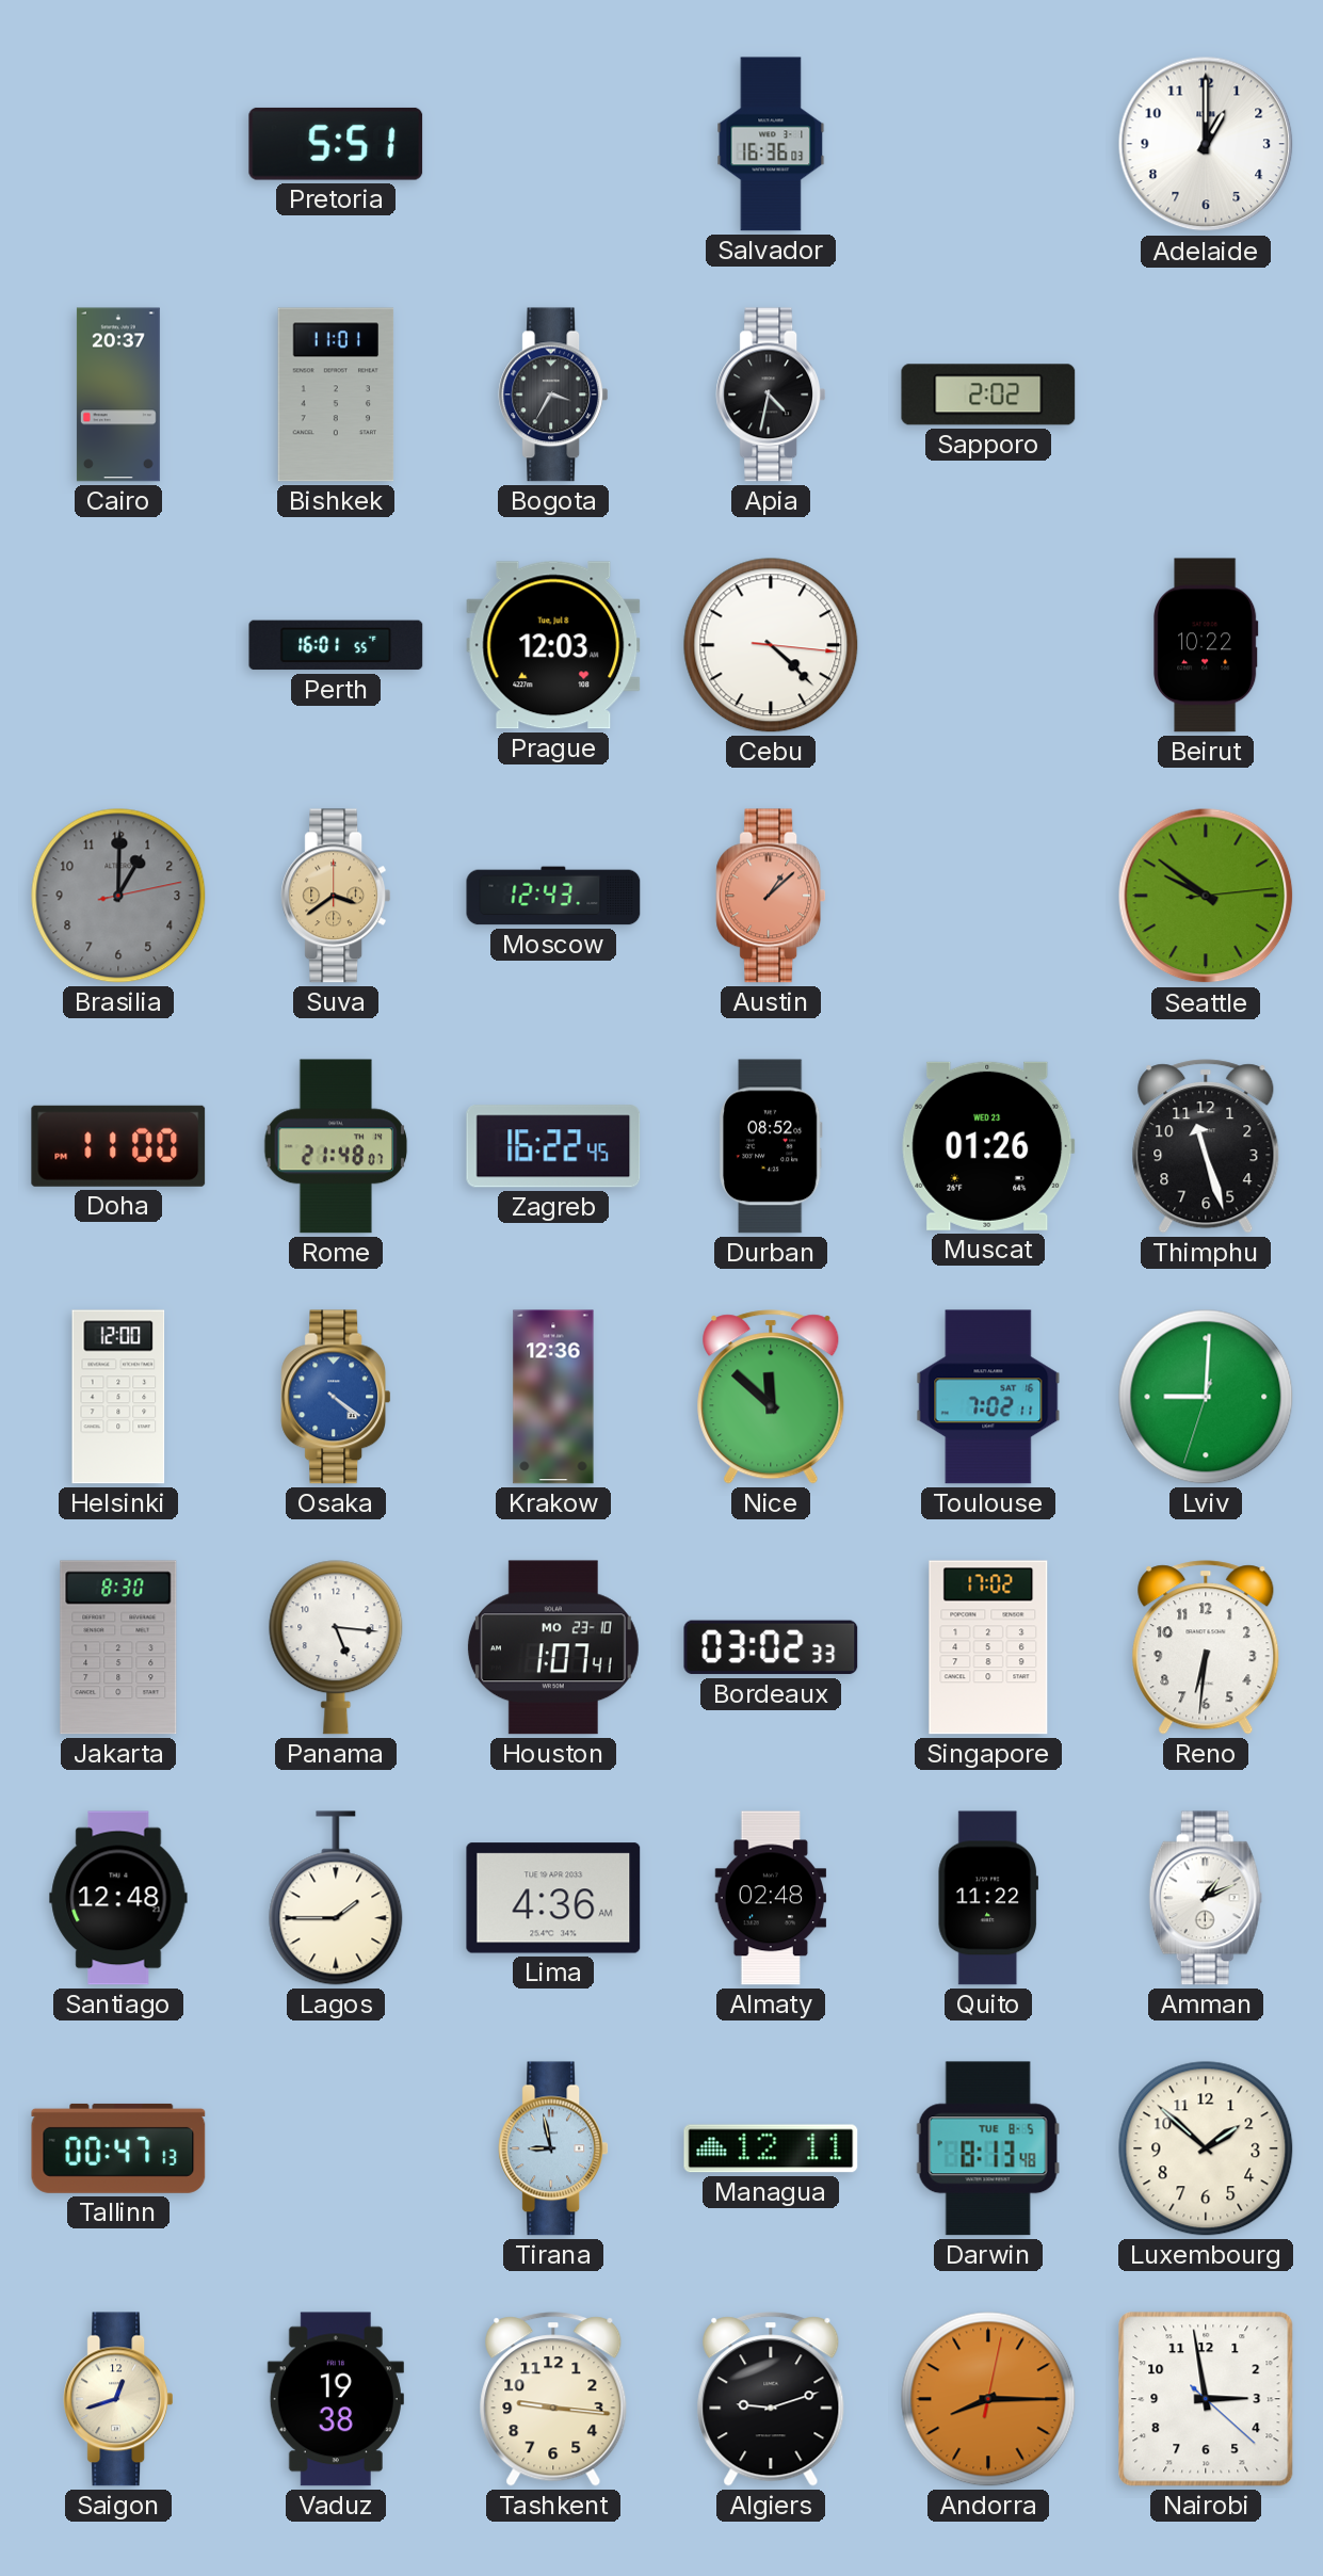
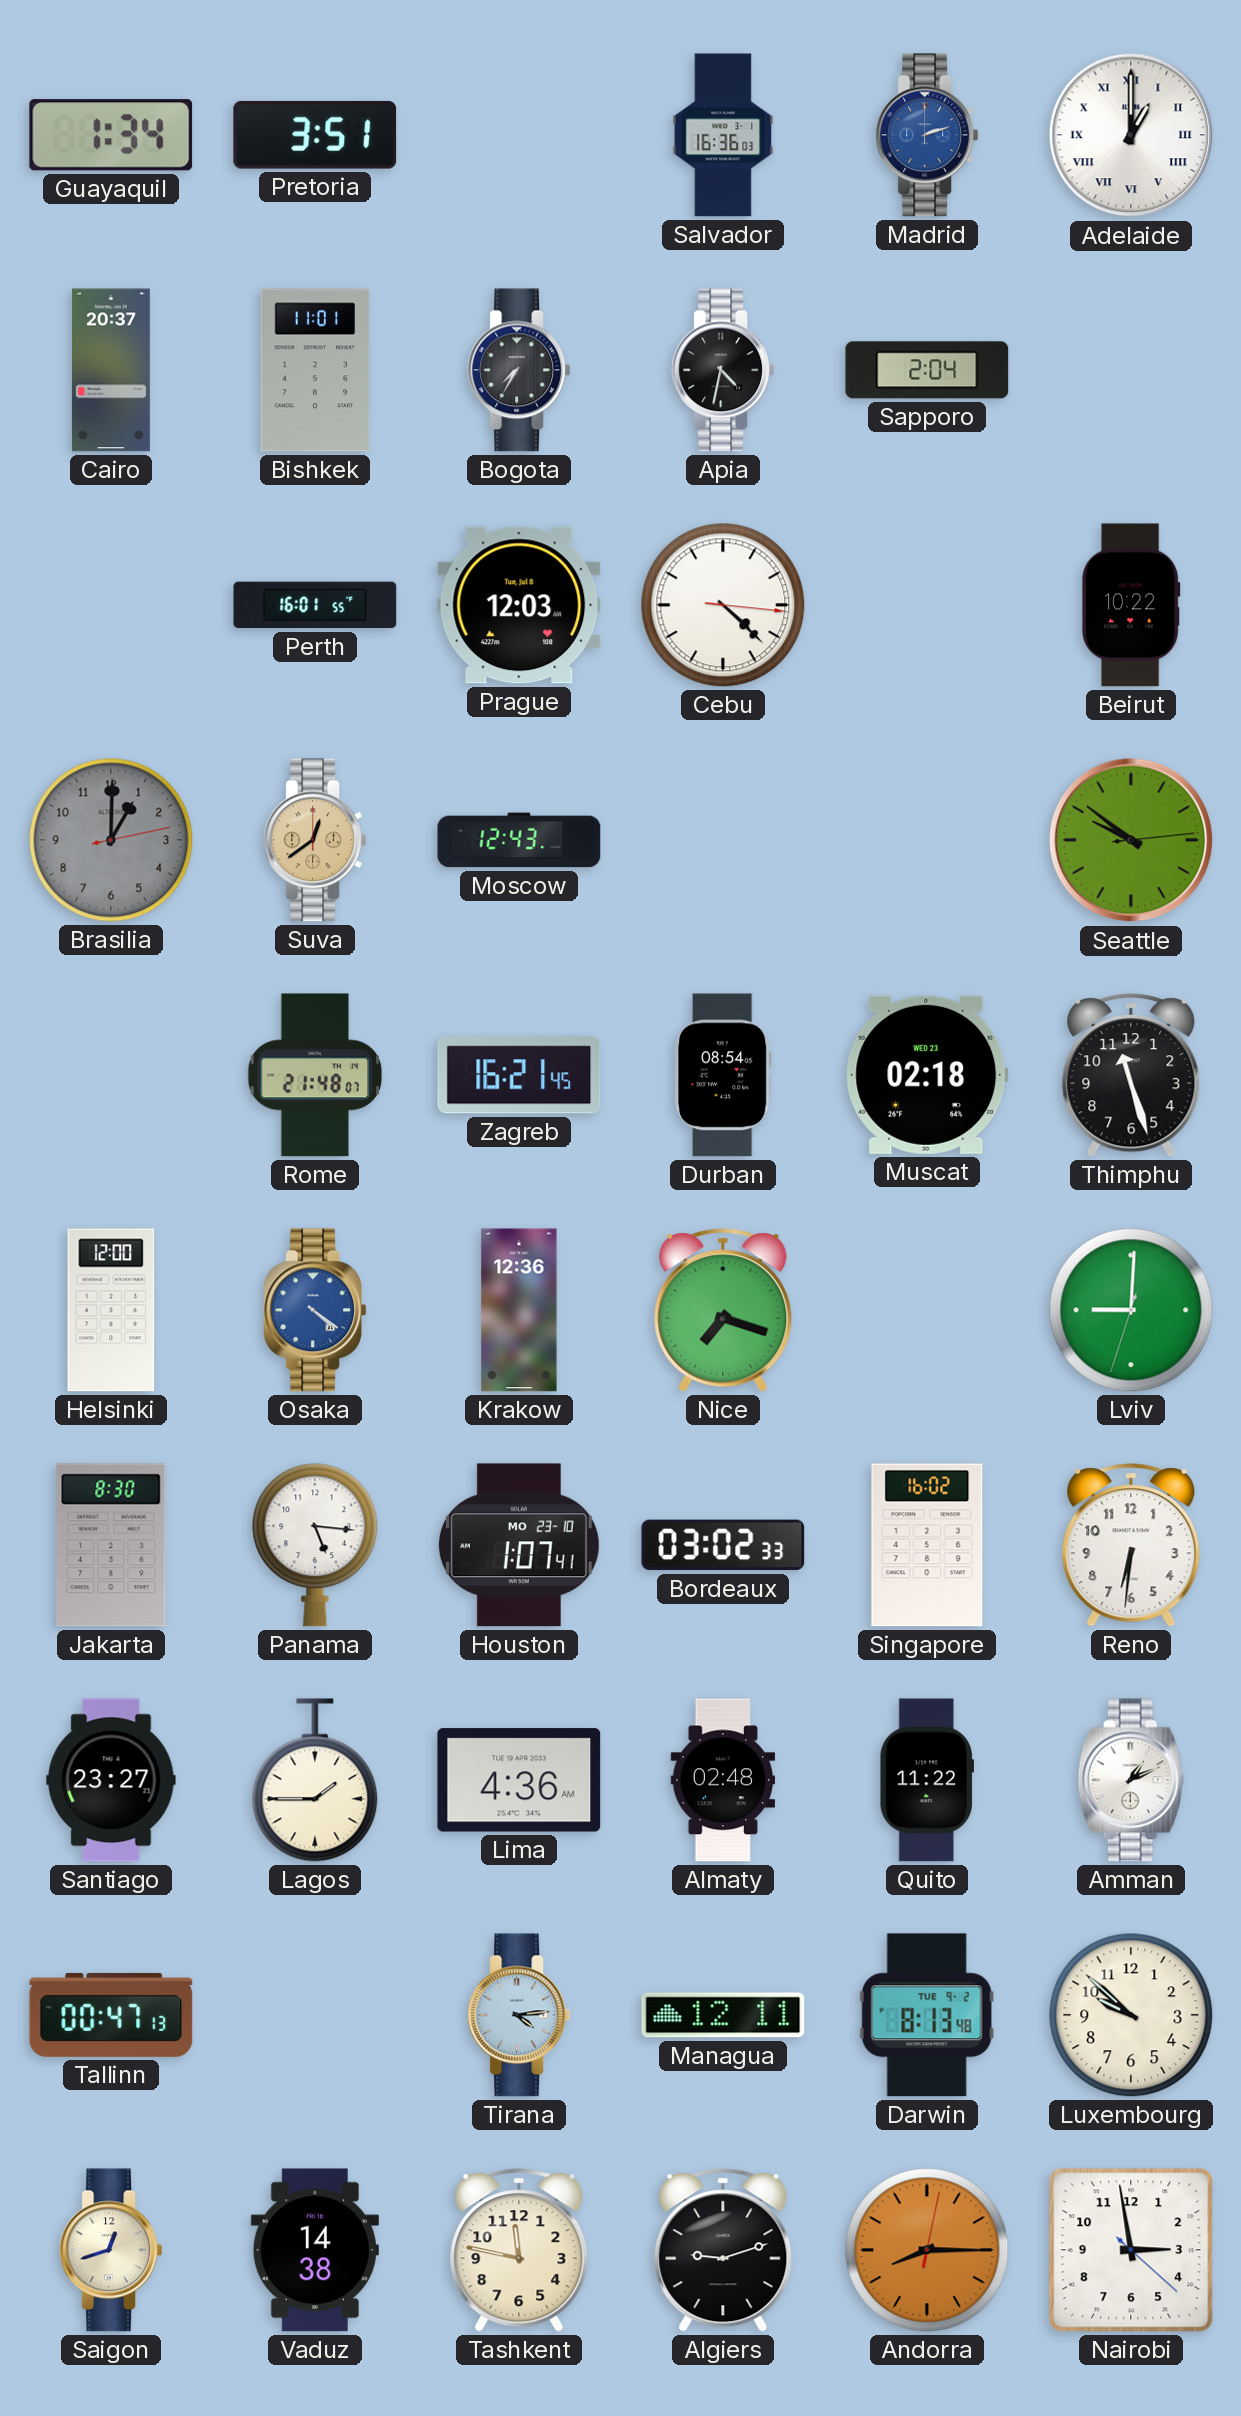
Guayaquil: none -> 1:34
Pretoria: 5:51 -> 3:51
Madrid: none -> 2:12
Adelaide numerals: Arabic -> Roman
Bogota: 3:35 -> 7:35
Sapporo: 2:02 -> 2:04
Suva: 3:39 -> 12:39
Austin: 1:08 -> none
Doha: 11:00 -> none
Zagreb: 16:22 -> 16:21
Durban: 08:52 -> 08:54
Muscat: 01:26 -> 02:18
Nice: 11:52 -> 7:18
Toulouse: 7:02 -> none
Singapore: 17:02 -> 16:02
Santiago: 12:48 -> 23:27
Tirana: 8:58 -> 4:14
Darwin date: TUE 8-5 -> TUE 9-2
Luxembourg: 1:52 -> 9:52
Vaduz: 19:38 -> 14:38
Tashkent: 9:16 -> 11:47
